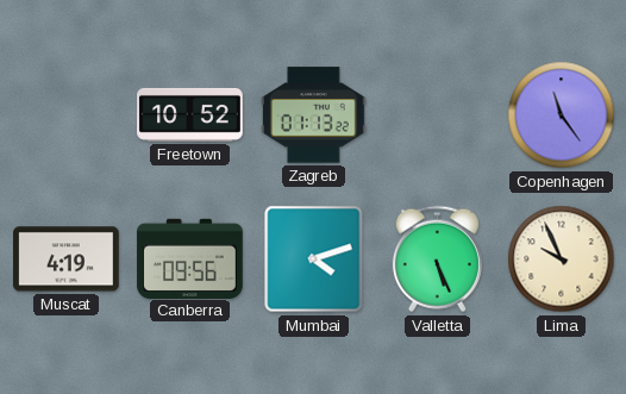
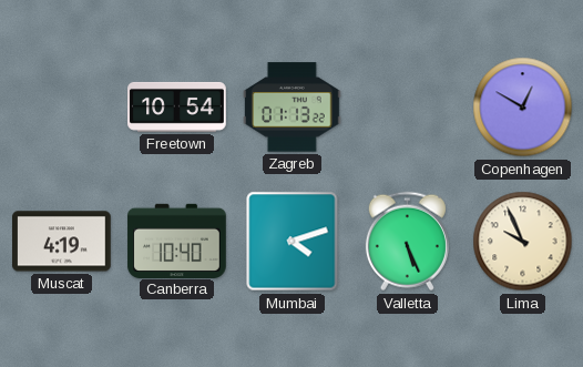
Freetown: 10:52 -> 10:54
Copenhagen: 11:24 -> 12:50
Canberra: 09:56 -> 10:40
